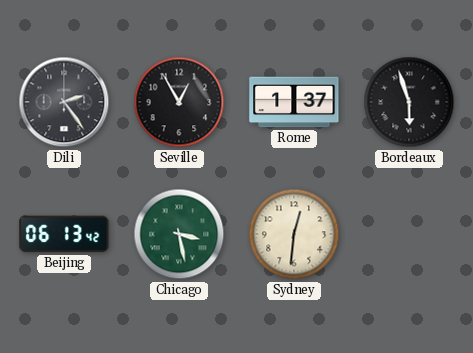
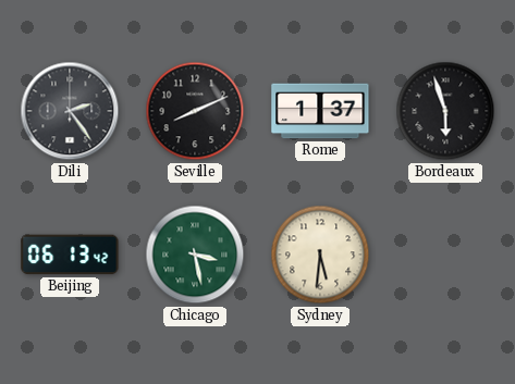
Seville: 12:55 -> 8:11
Sydney: 12:31 -> 5:31
